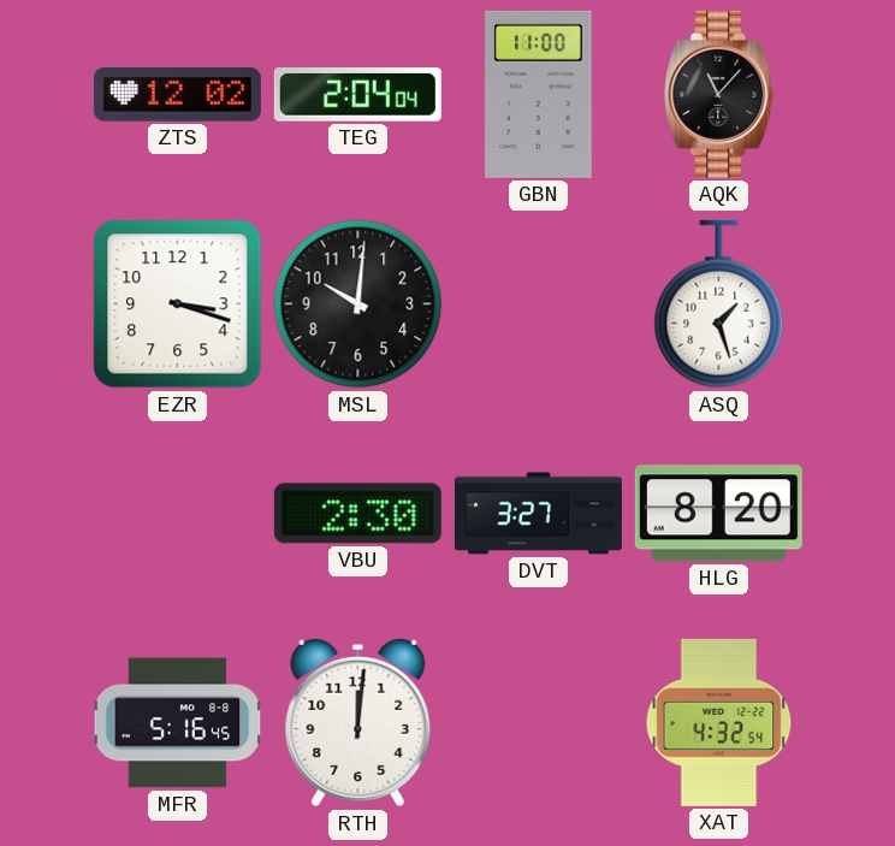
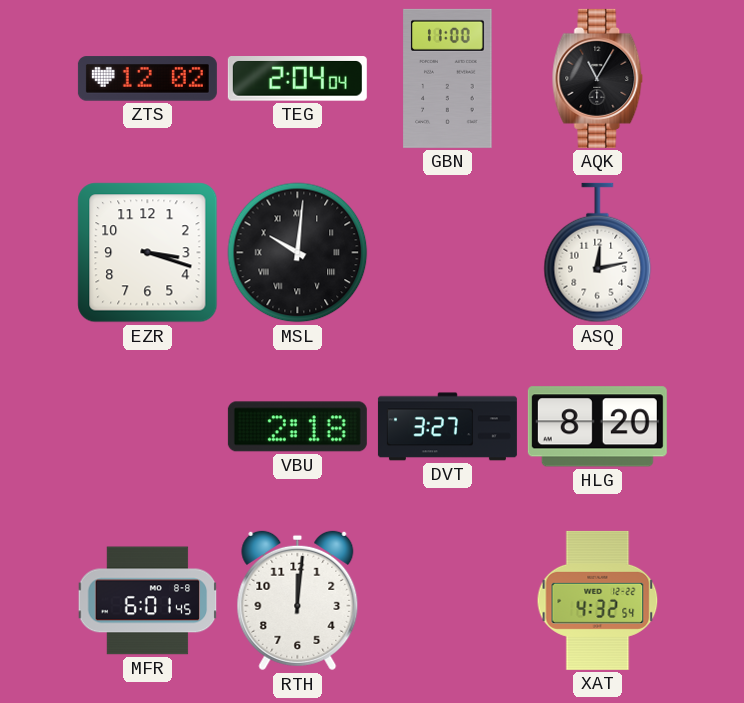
AQK: 11:07 -> 11:05
MSL numerals: Arabic -> Roman
ASQ: 1:27 -> 12:13
VBU: 2:30 -> 2:18
MFR: 5:16 -> 6:01
